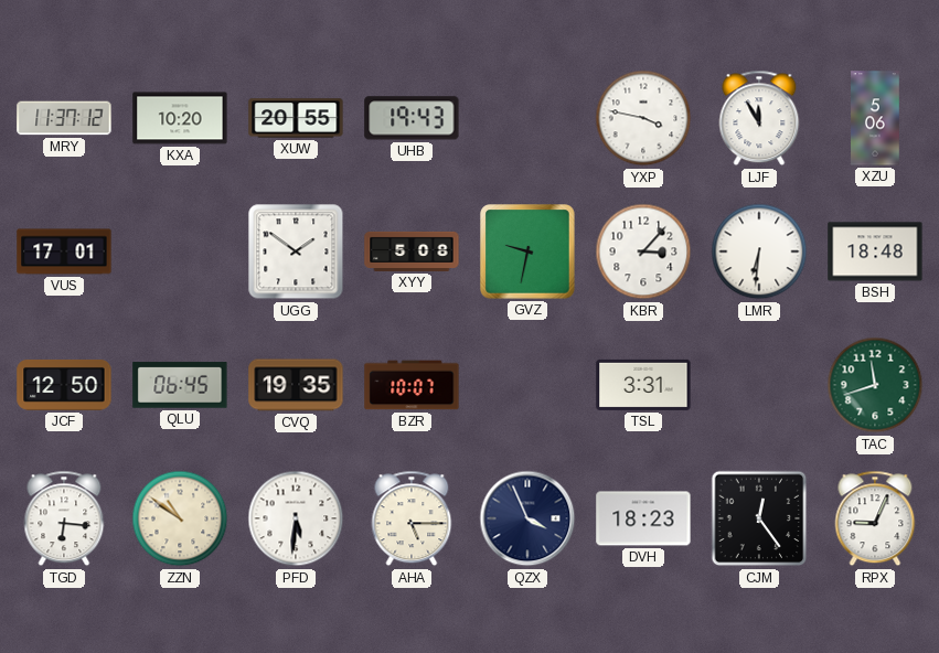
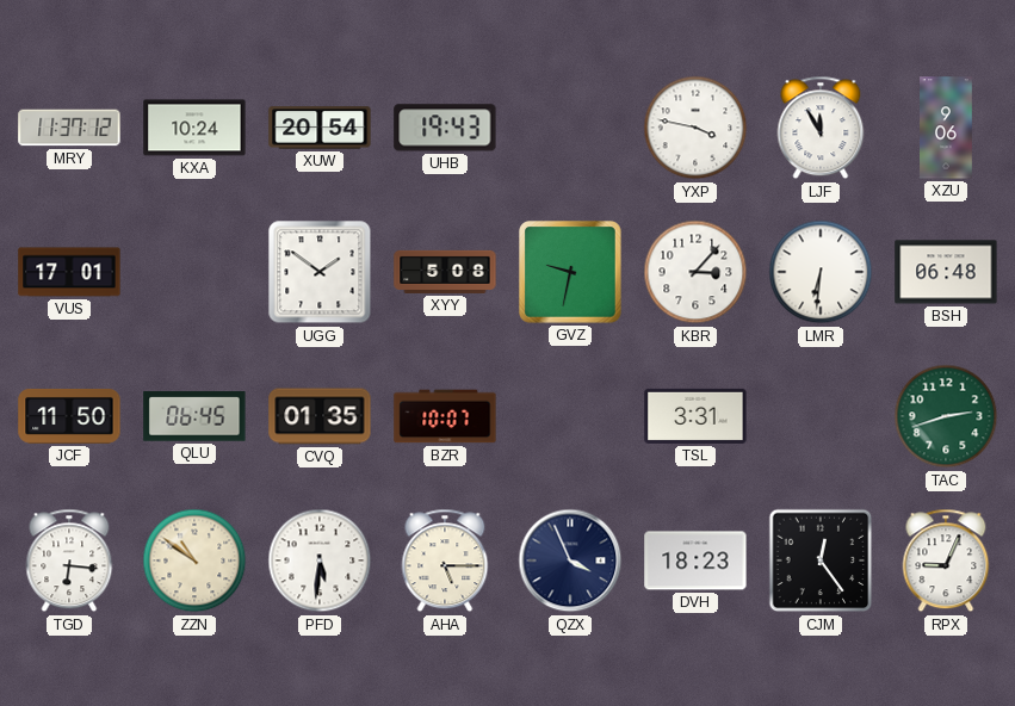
KXA: 10:20 -> 10:24
XUW: 20:55 -> 20:54
XZU: 5:06 -> 9:06
BSH: 18:48 -> 06:48
JCF: 12:50 -> 11:50
CVQ: 19:35 -> 01:35
TAC: 11:42 -> 2:42
